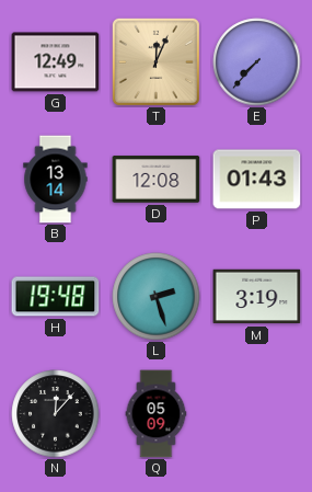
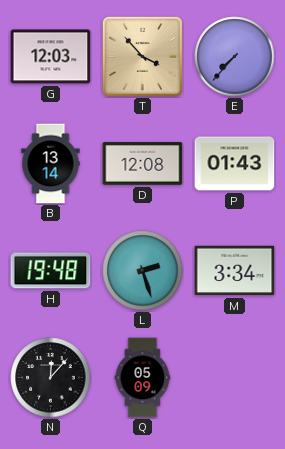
G: 12:49 -> 12:03
T: 12:04 -> 3:53
M: 3:19 -> 3:34
